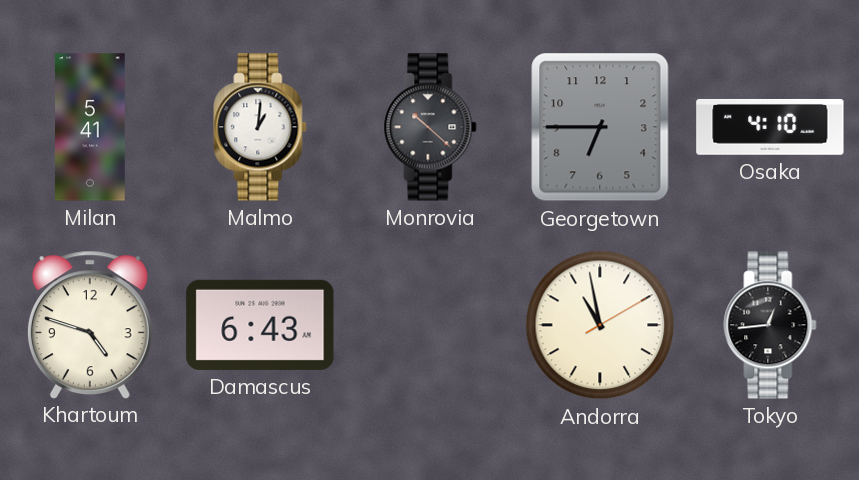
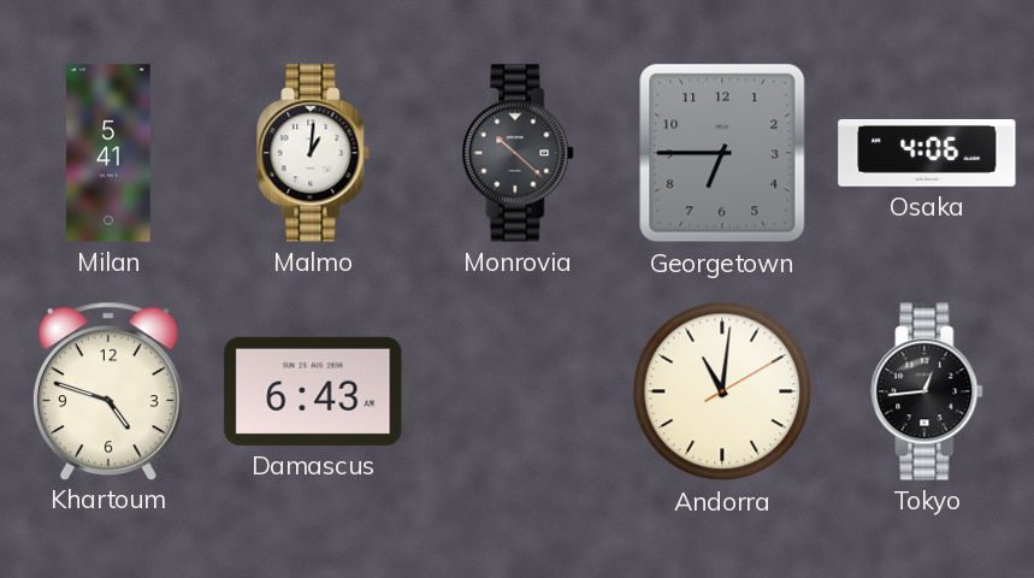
Osaka: 4:10 -> 4:06
Andorra: 10:58 -> 11:01
